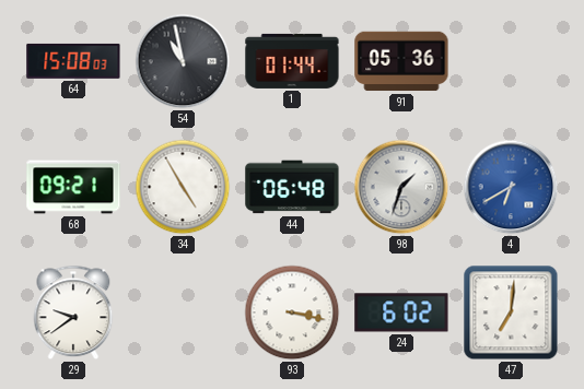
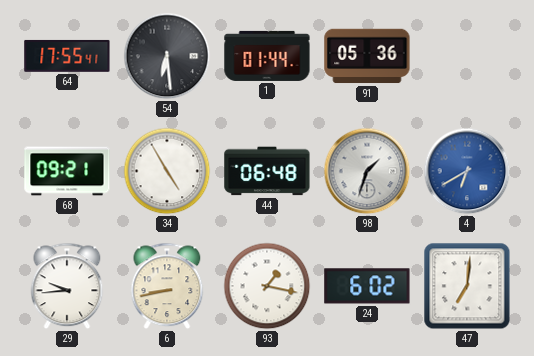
64: 15:08 -> 17:55
54: 10:58 -> 6:29
29: 9:39 -> 9:44
6: none -> 8:43
93: 3:17 -> 1:17
